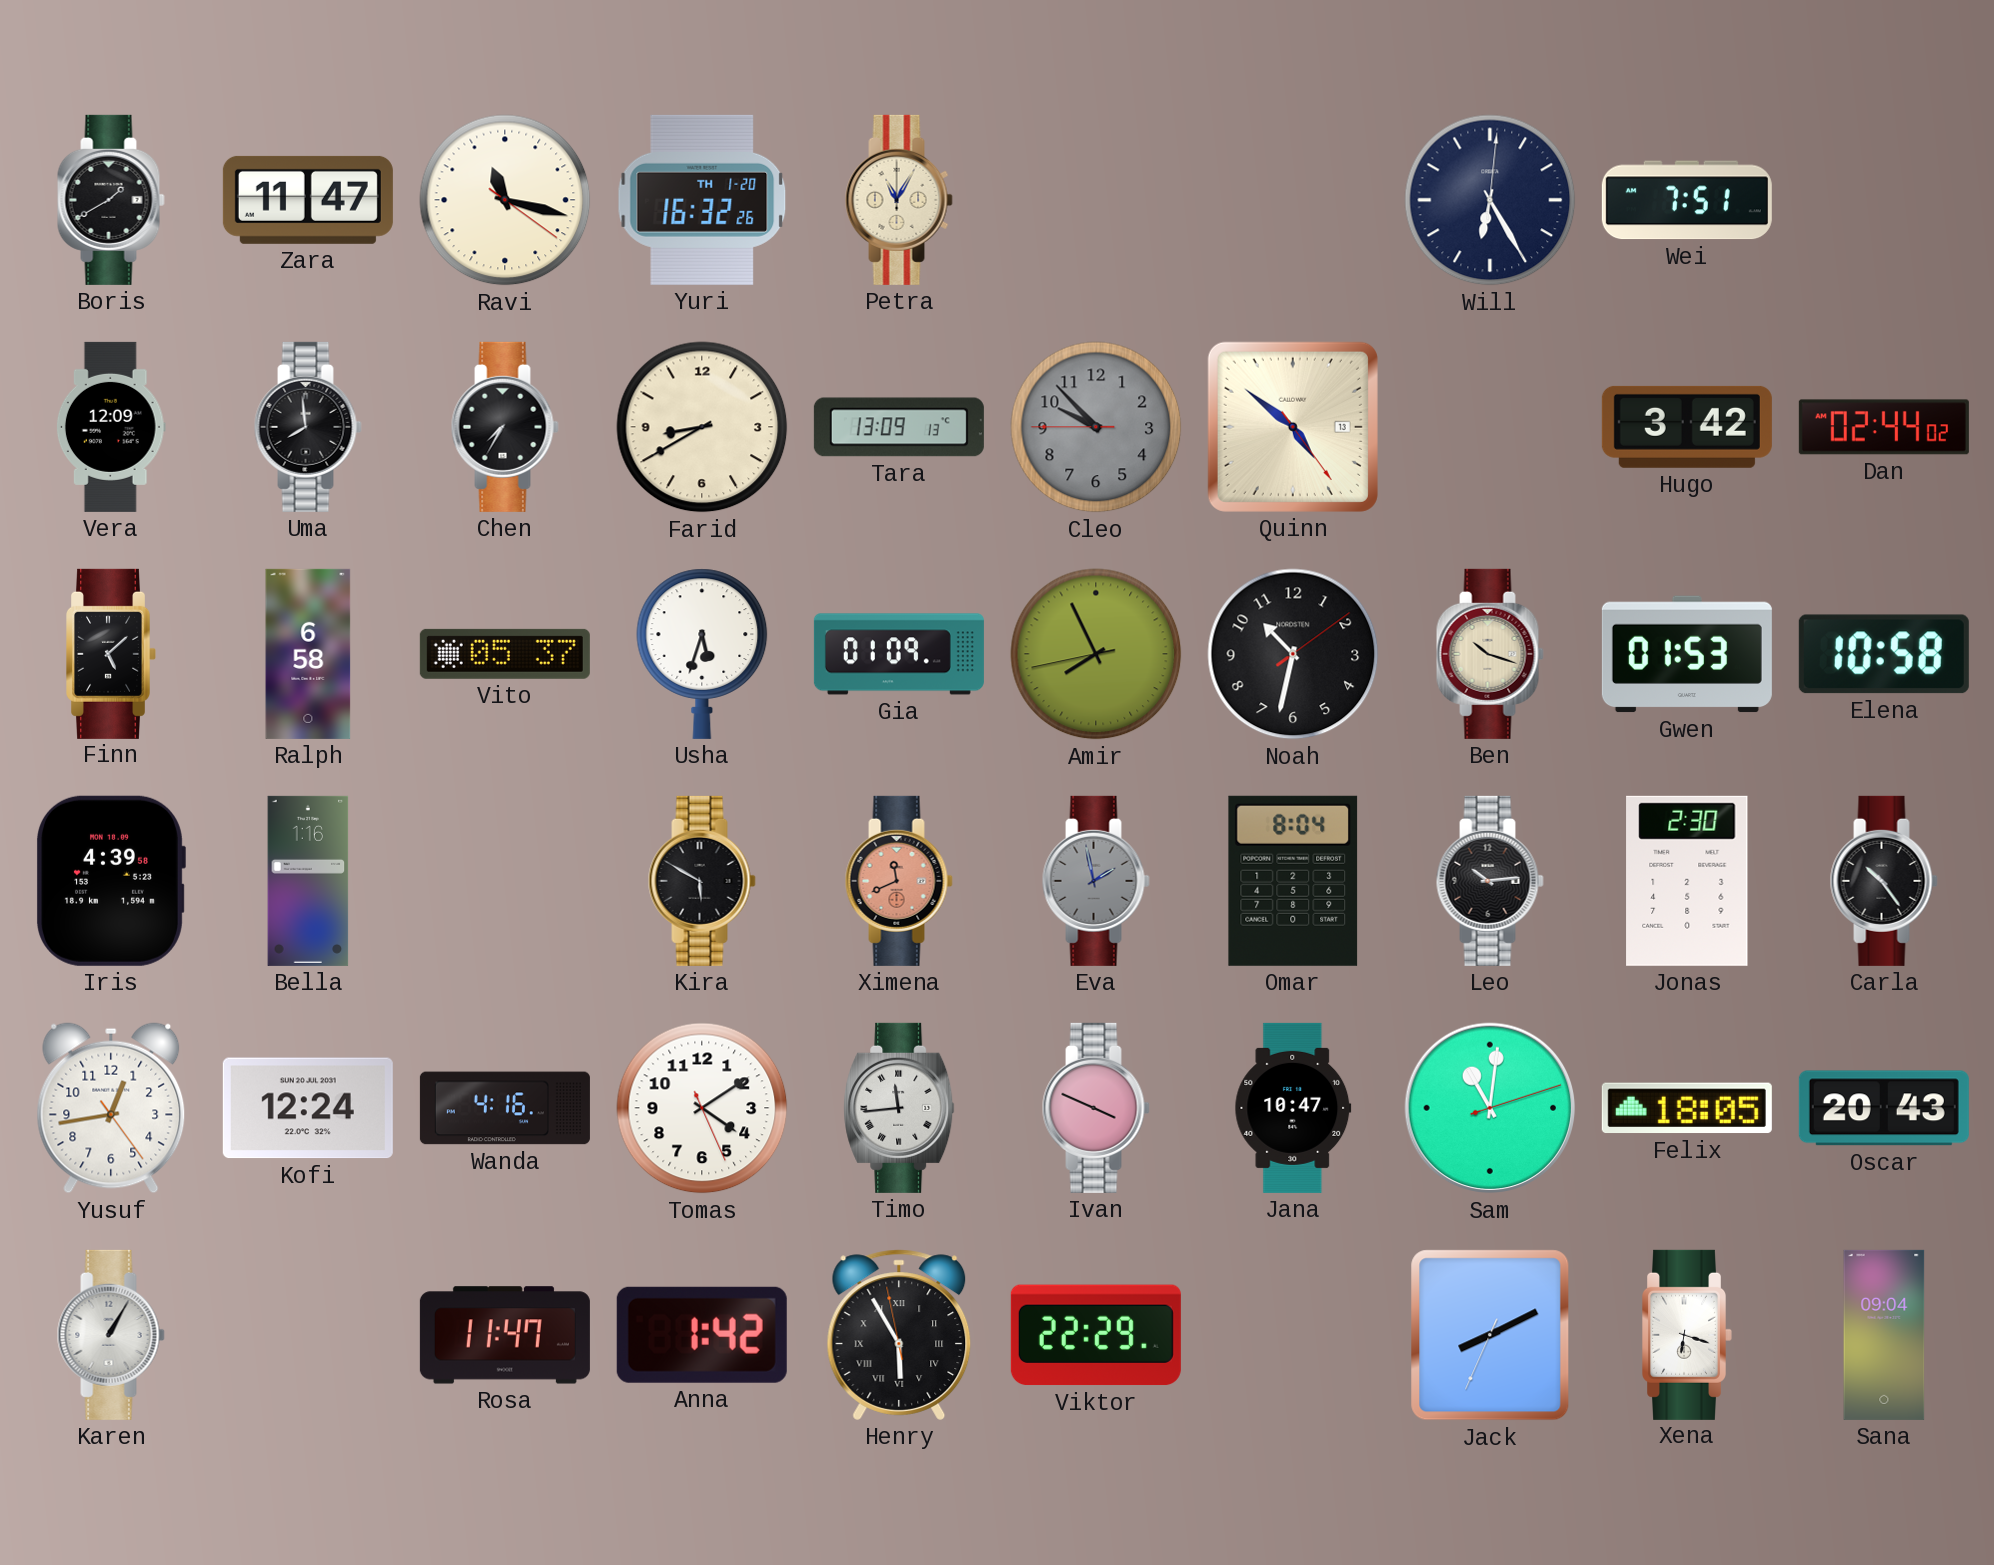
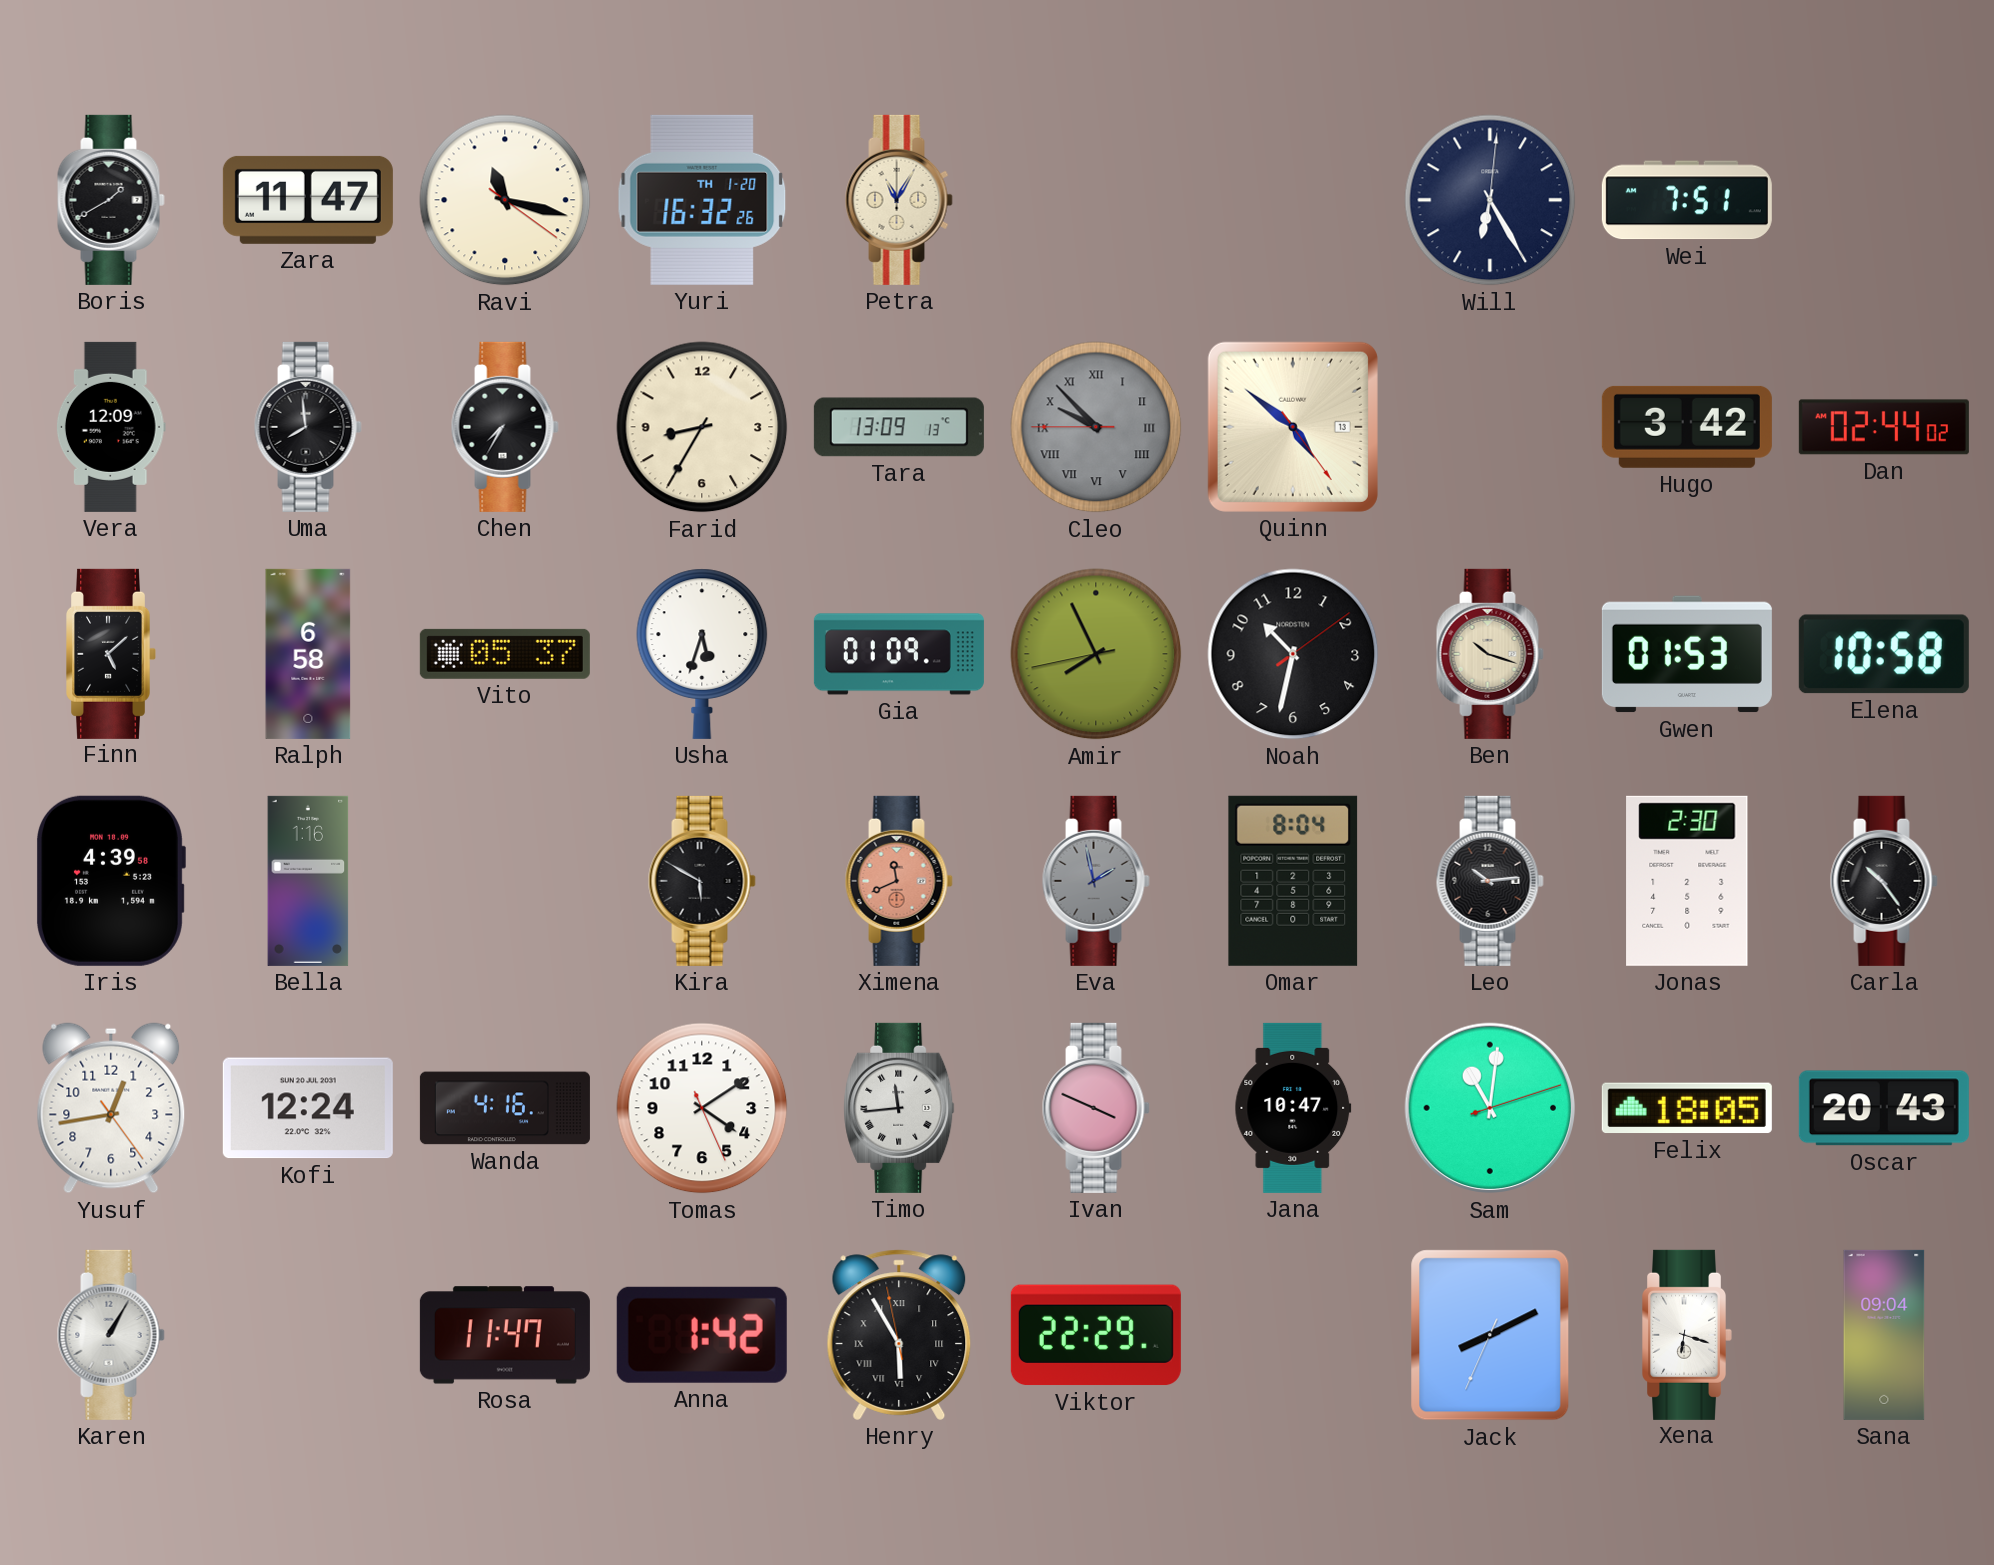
Farid: 8:40 -> 8:35
Cleo numerals: Arabic -> Roman
